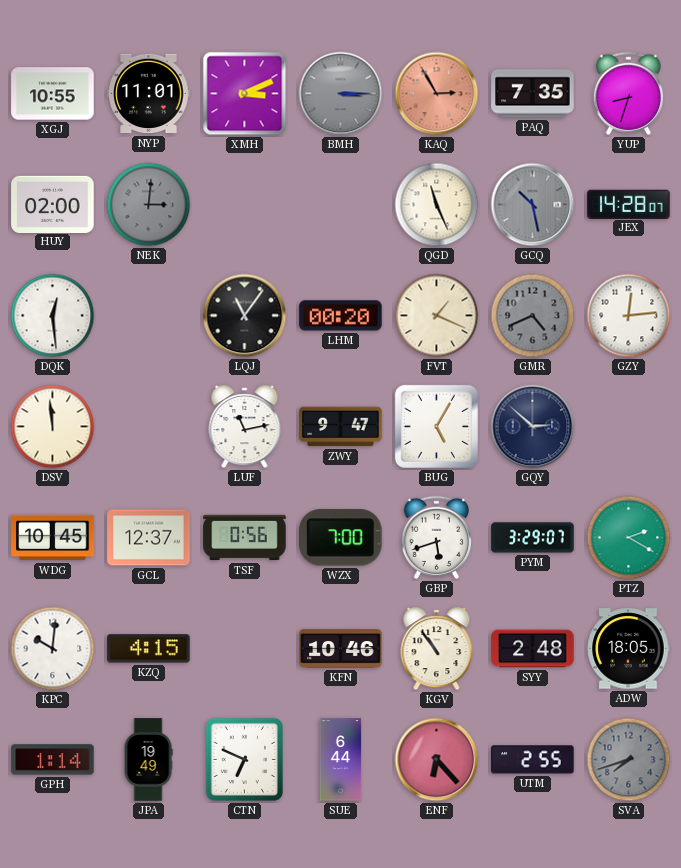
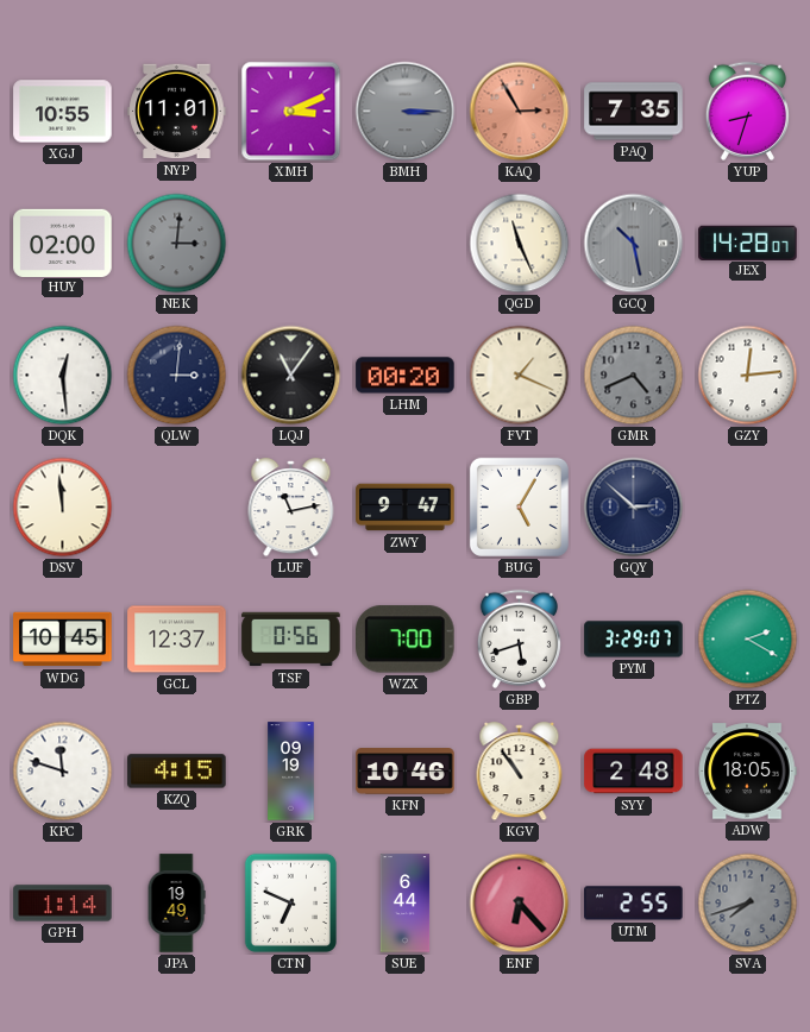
QLW: none -> 3:01
KPC: 10:01 -> 11:48
GRK: none -> 09:19
